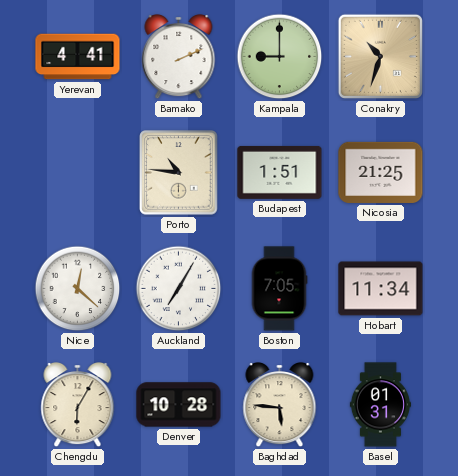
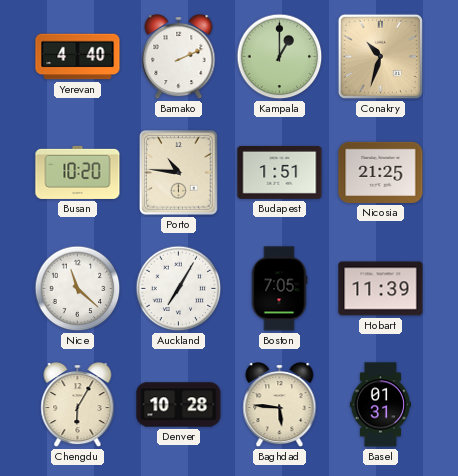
Yerevan: 4:41 -> 4:40
Kampala: 9:00 -> 1:00
Busan: none -> 10:20
Nice: 12:22 -> 11:22
Hobart: 11:34 -> 11:39
